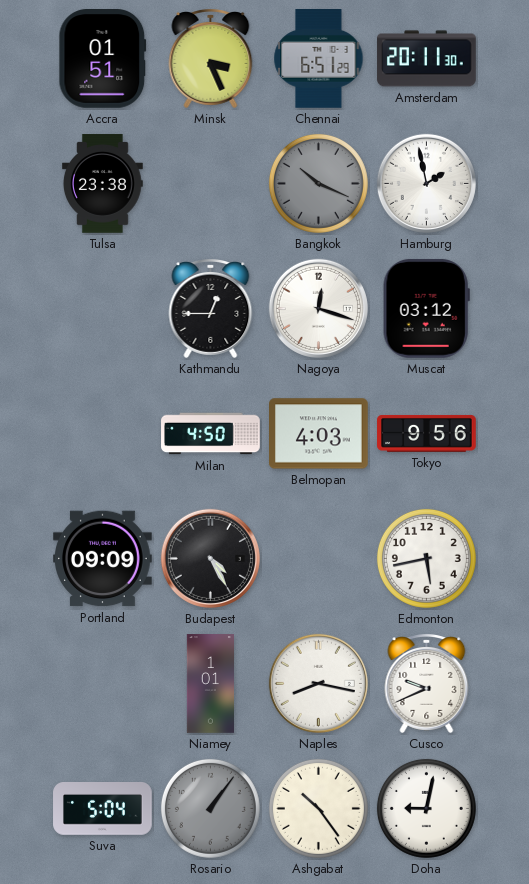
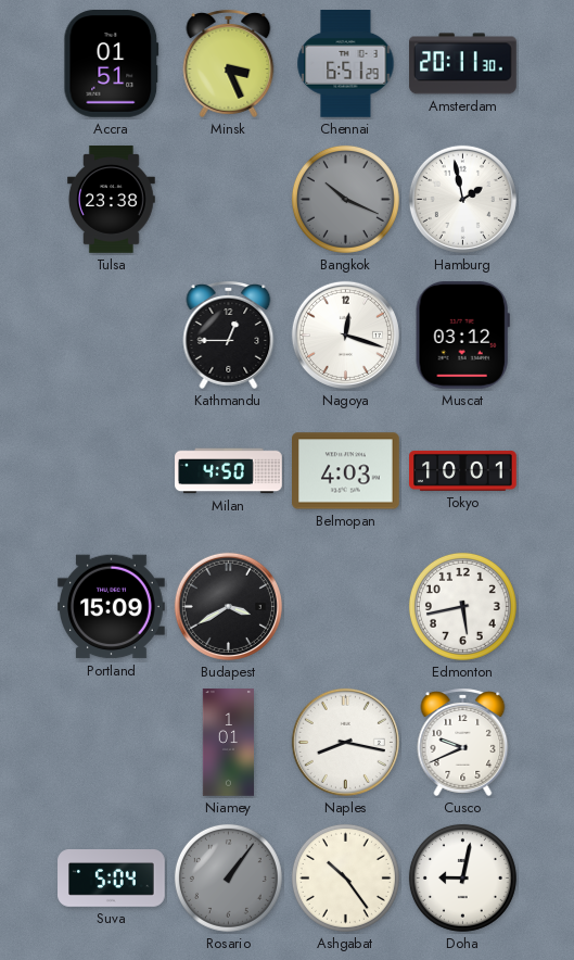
Tokyo: 9:56 -> 10:01
Portland: 09:09 -> 15:09
Budapest: 4:25 -> 3:40
